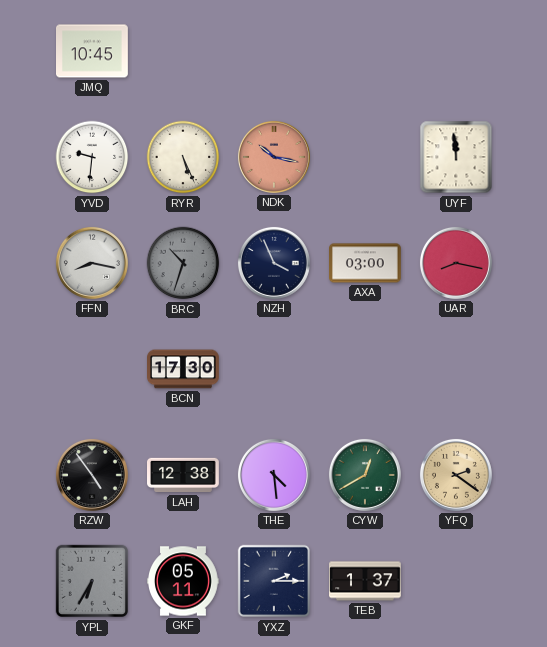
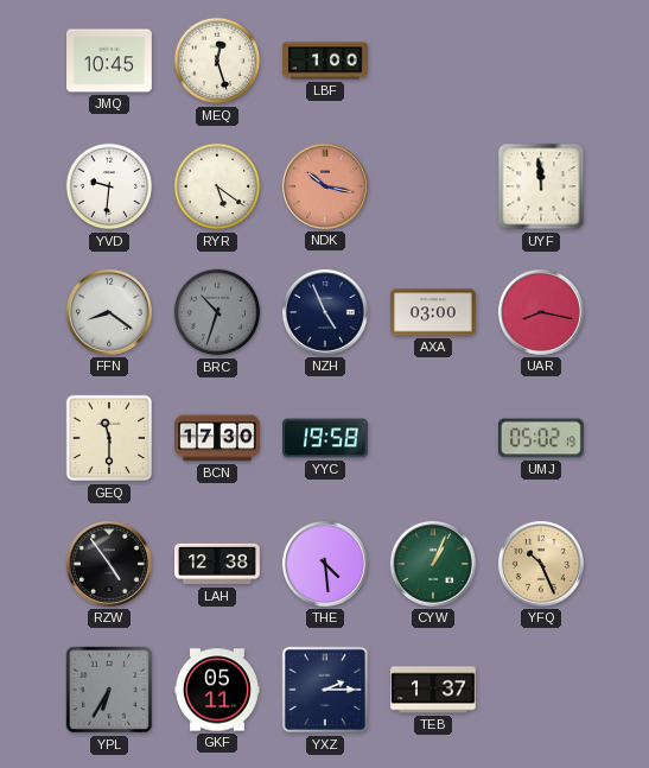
MEQ: none -> 12:27
LBF: none -> 1:00
RYR: 5:26 -> 5:21
FFN: 8:17 -> 8:21
NZH: 3:56 -> 4:56
GEQ: none -> 11:30
YYC: none -> 19:58
UMJ: none -> 05:02
CYW: 12:40 -> 1:04
YFQ: 2:21 -> 10:26
